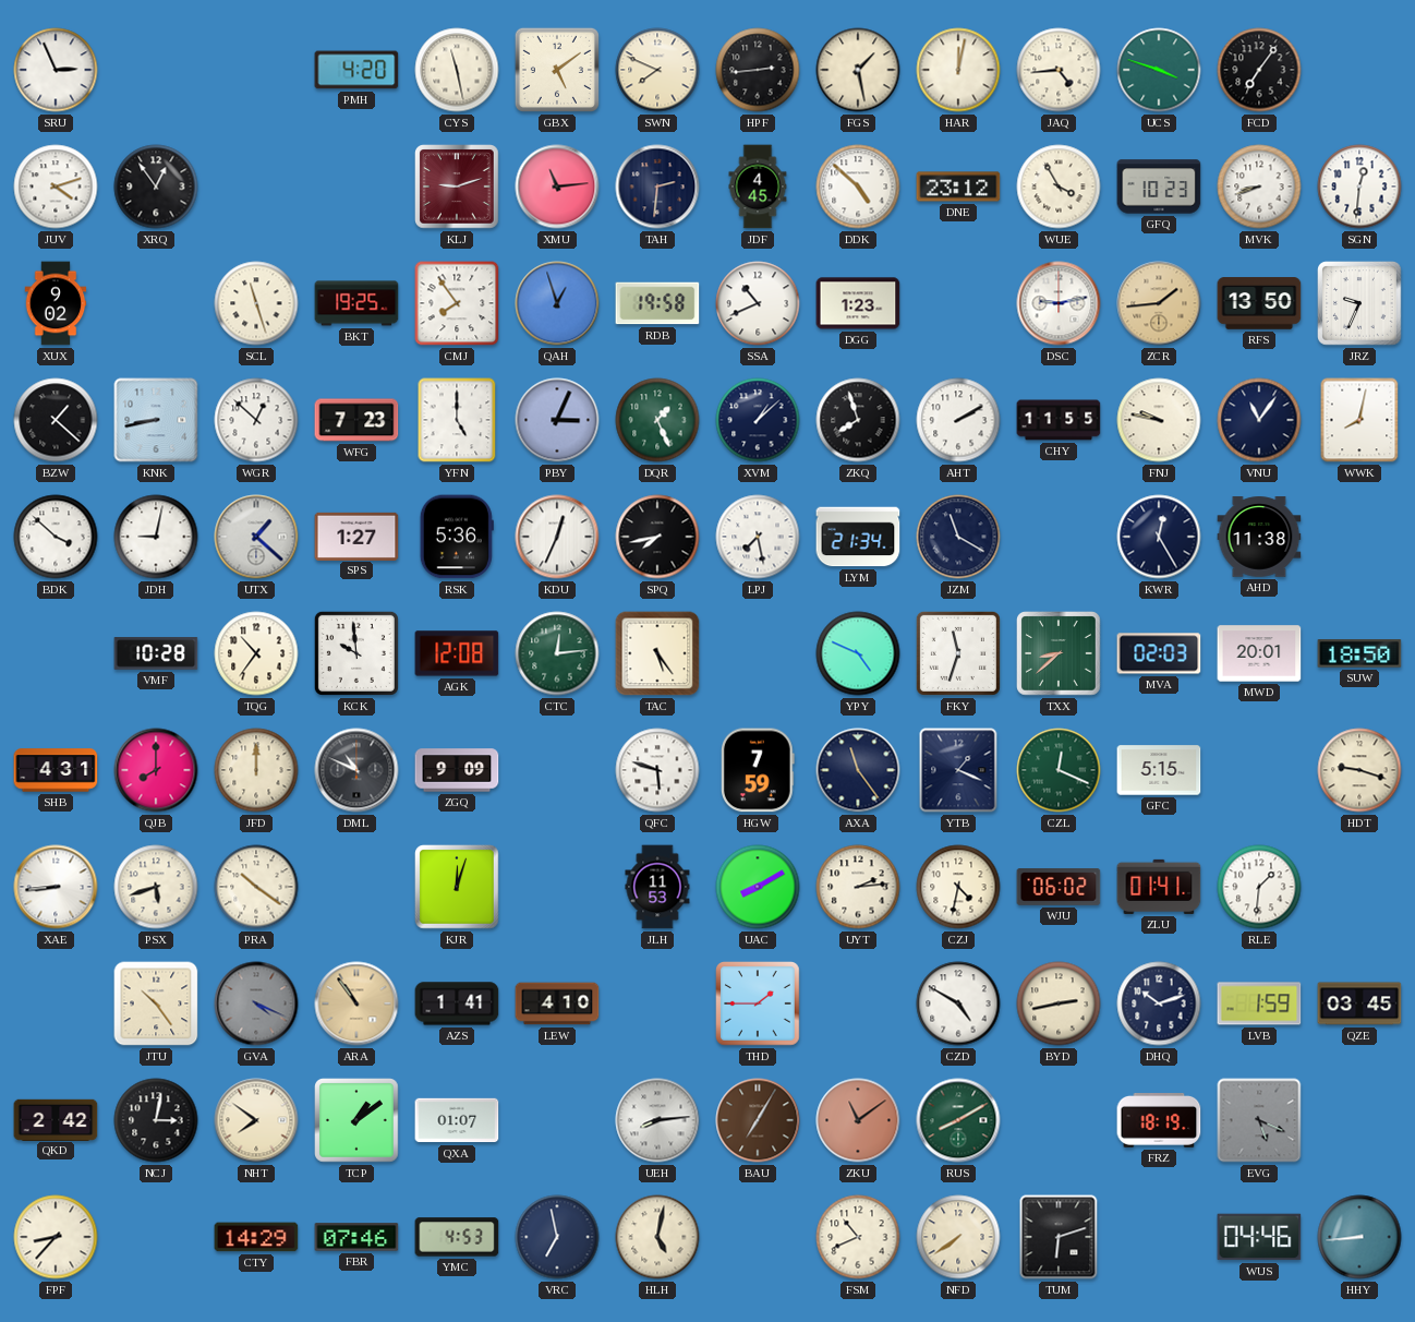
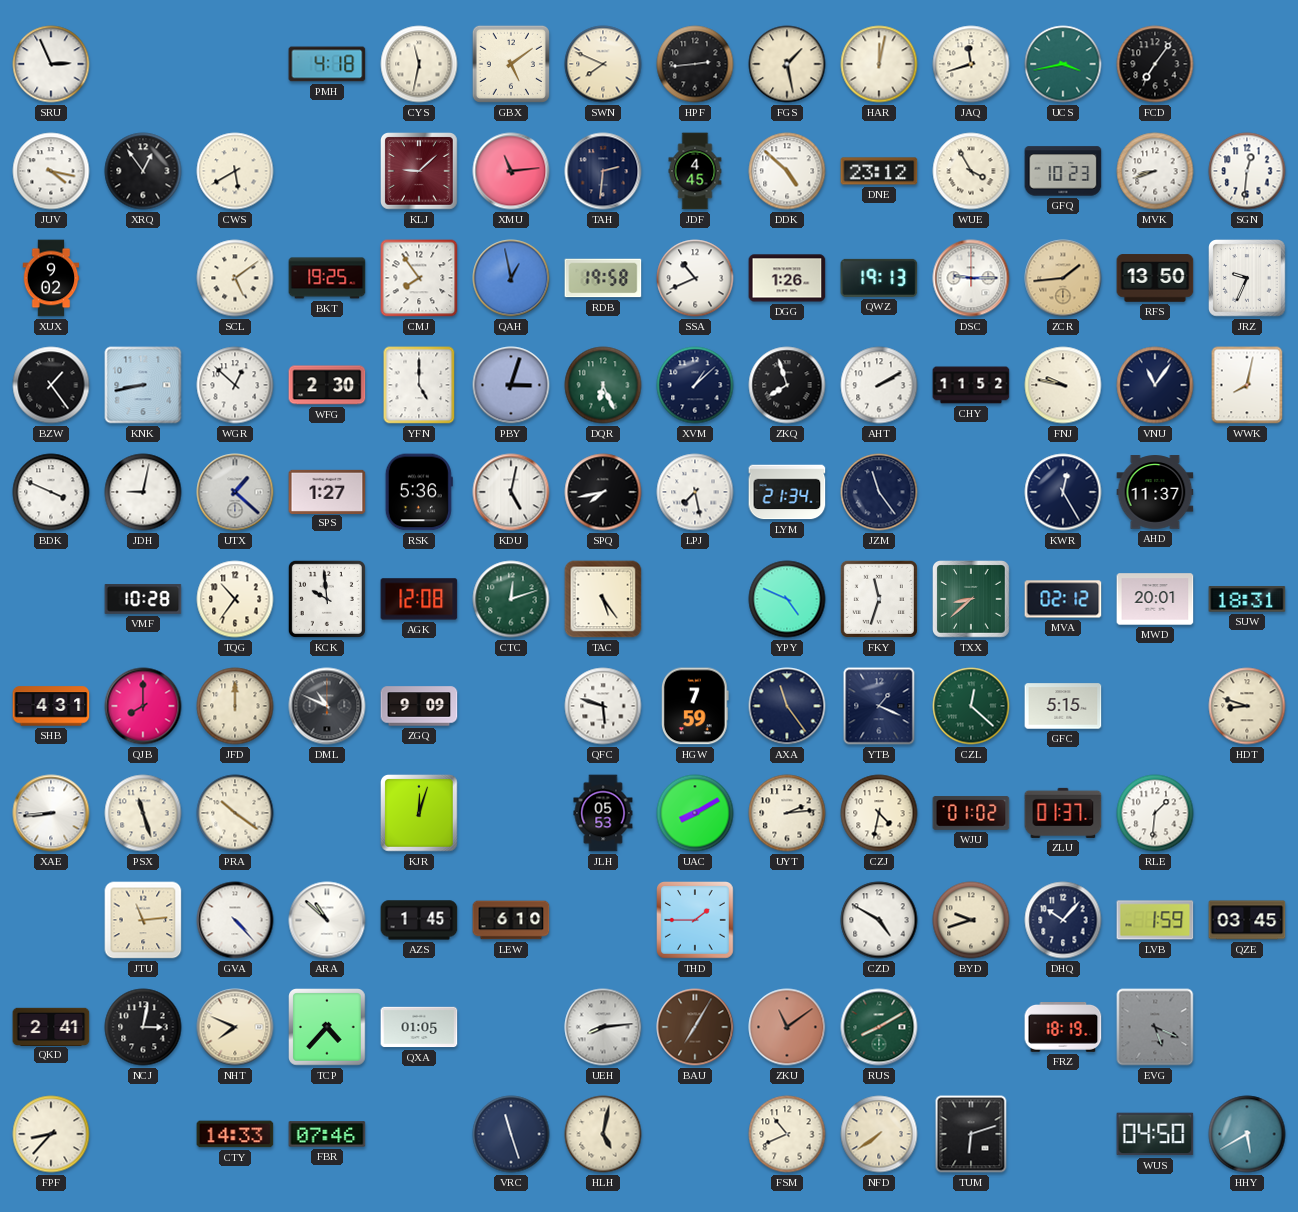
PMH: 4:20 -> 4:18
CYS: 11:28 -> 11:32
JAQ: 4:44 -> 11:42
UCS: 3:48 -> 3:43
JUV: 4:12 -> 4:17
CWS: none -> 5:40
KLJ: 9:12 -> 9:08
SCL: 11:27 -> 5:09
QAH: 12:57 -> 12:58
DGG: 1:23 -> 1:26
QWZ: none -> 19:13
DSC: 9:13 -> 9:15
BZW: 1:22 -> 1:24
WFG: 7:23 -> 2:30
PBY: 3:04 -> 3:03
DQR: 1:26 -> 6:26
CHY: 11:55 -> 11:52
BDK: 3:52 -> 3:49
KDU: 12:34 -> 5:02
JZM: 11:20 -> 11:24
AHD: 11:38 -> 11:37
CTC: 12:14 -> 12:12
MVA: 02:03 -> 02:12
SUW: 18:50 -> 18:31
CZL: 12:19 -> 12:22
HDT: 9:18 -> 8:48
PSX: 5:42 -> 11:27
JLH: 11:53 -> 05:53
WJU: 06:02 -> 01:02
ZLU: 01:41 -> 01:37
JTU: 10:24 -> 11:14
GVA: 4:19 -> 4:23
GVA dial: grey -> white
ARA: 10:54 -> 10:52
ARA dial: champagne -> white
AZS: 1:41 -> 1:45
LEW: 4:10 -> 6:10
BYD: 2:43 -> 9:42
DHQ: 10:12 -> 10:07
QKD: 2:42 -> 2:41
NHT: 7:51 -> 7:49
TCP: 1:09 -> 4:37
QXA: 01:07 -> 01:05
CTY: 14:29 -> 14:33
YMC: 4:53 -> none
VRC: 6:58 -> 11:27
WUS: 04:46 -> 04:50
HHY: 8:44 -> 5:40
